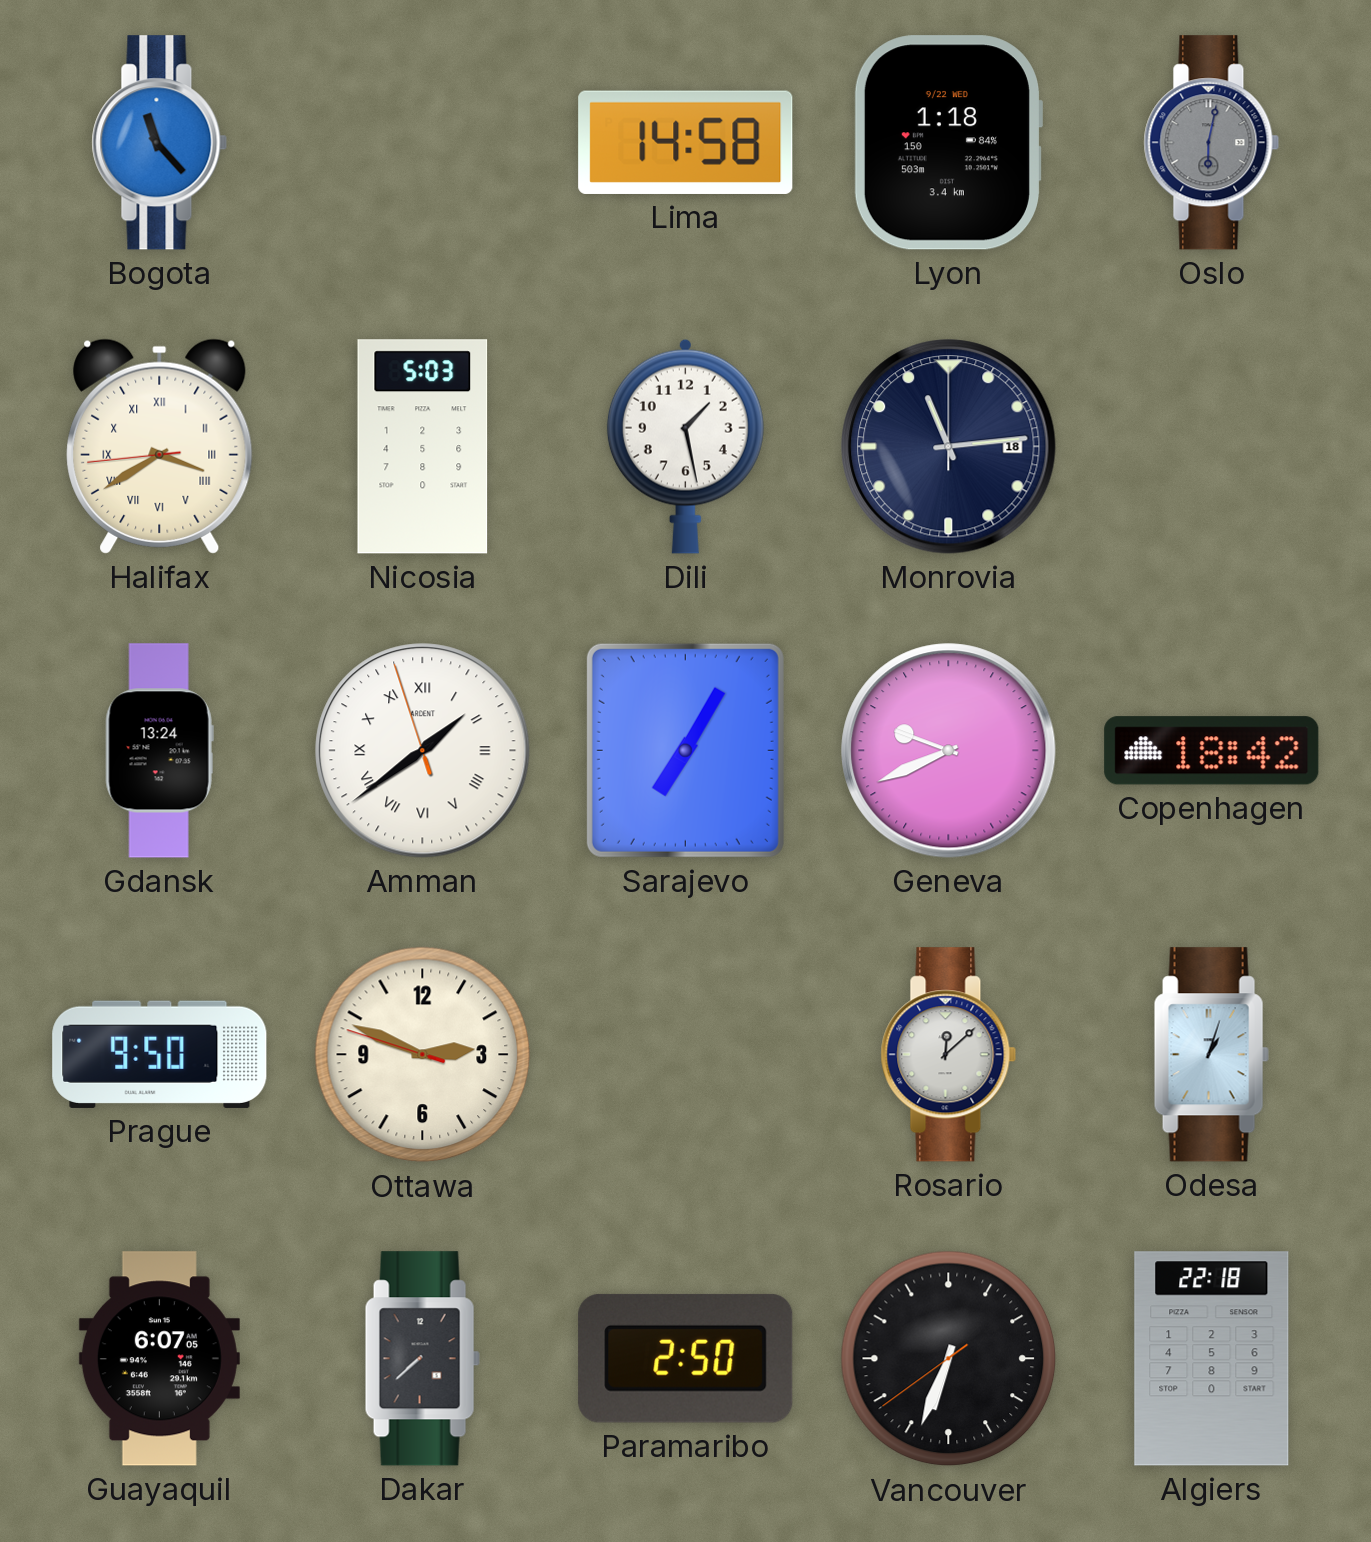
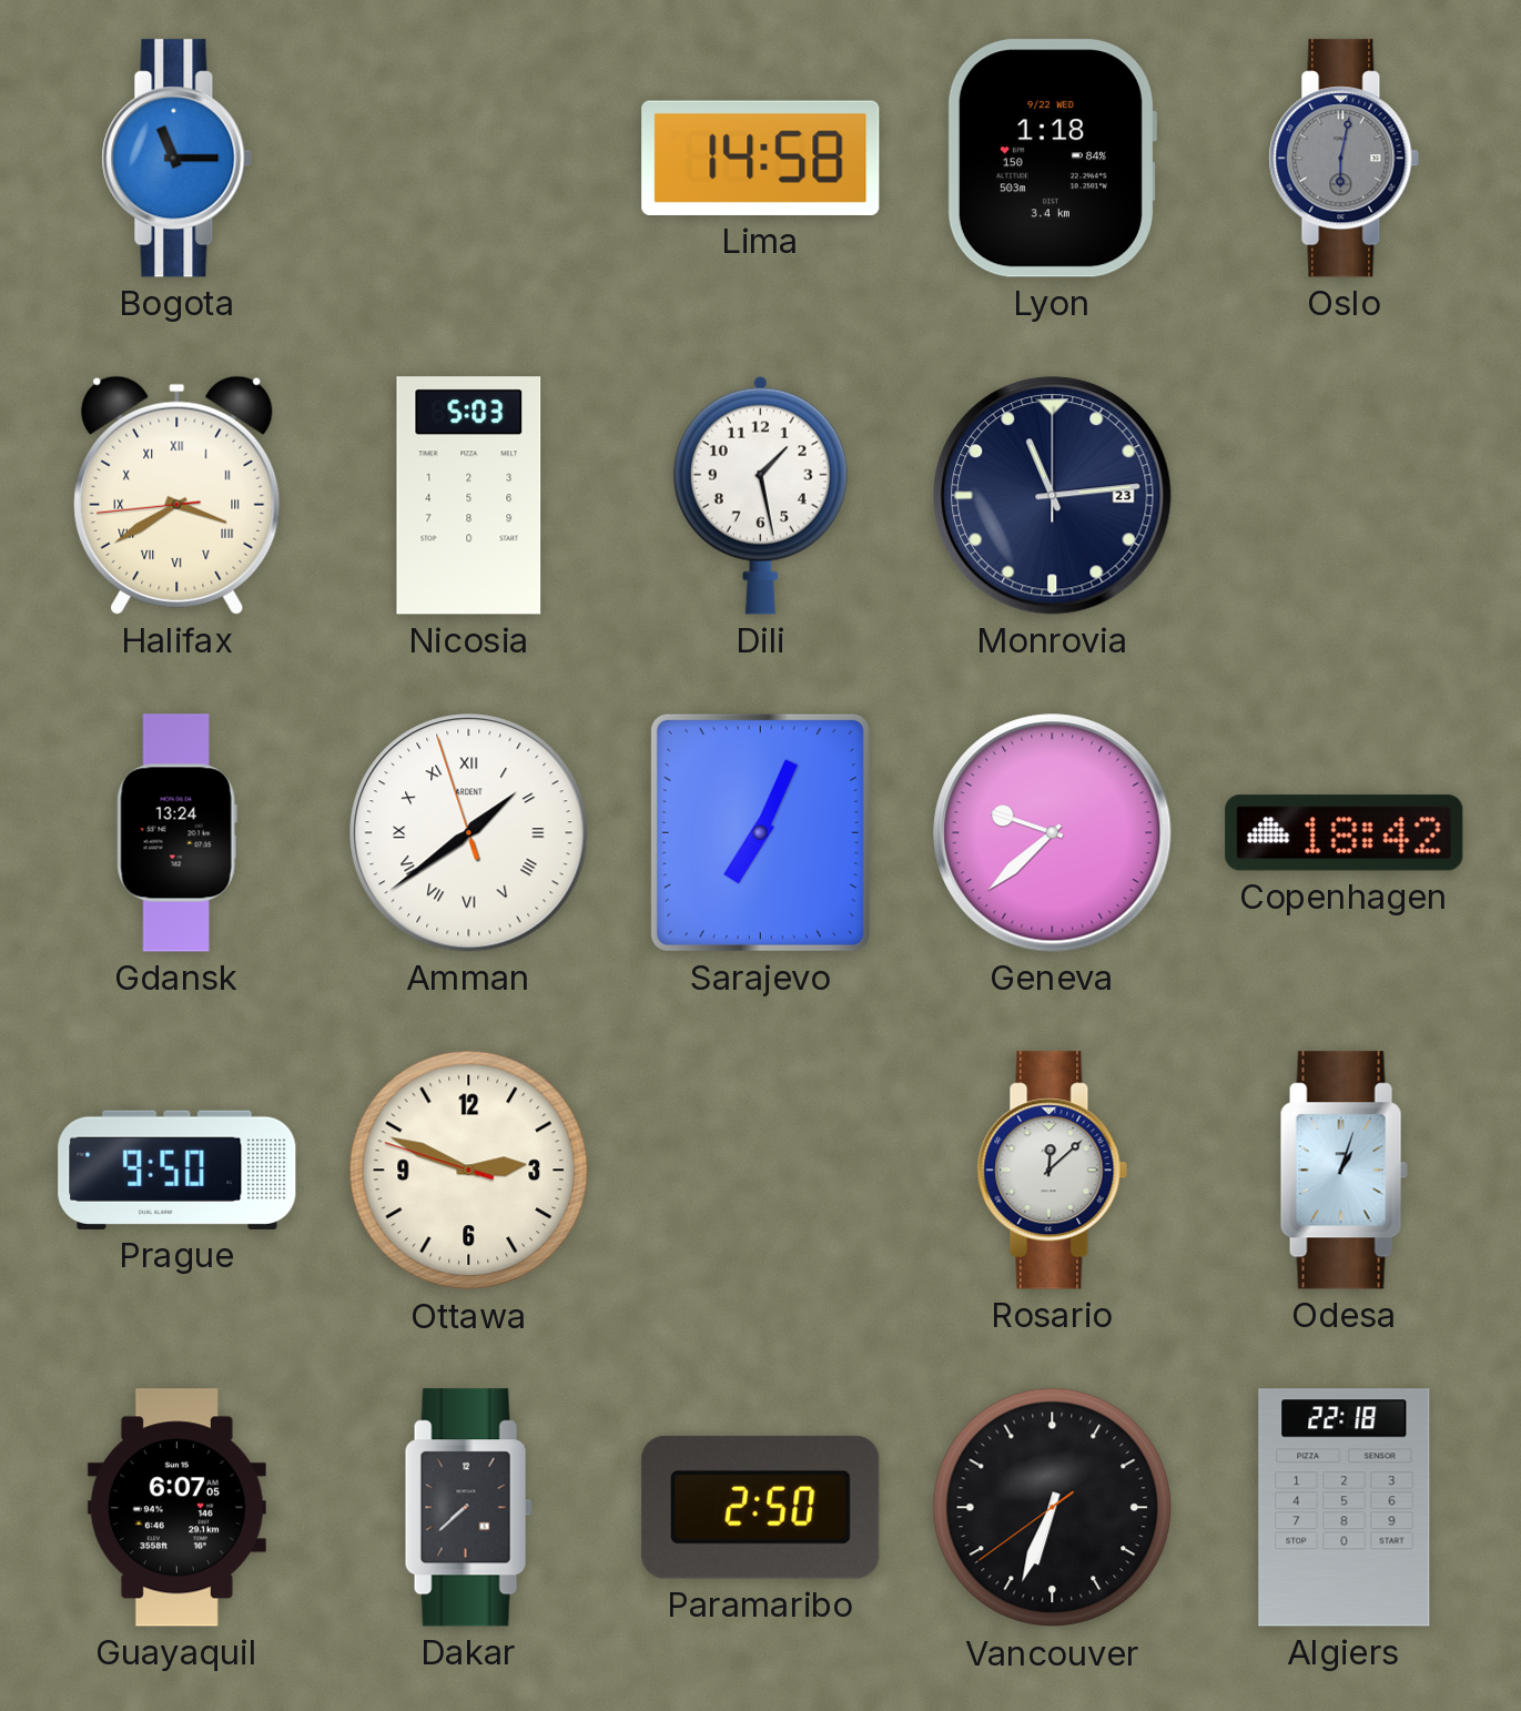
Bogota: 11:23 -> 11:15
Monrovia date: 18 -> 23
Sarajevo: 7:05 -> 7:04
Geneva: 9:41 -> 9:38
